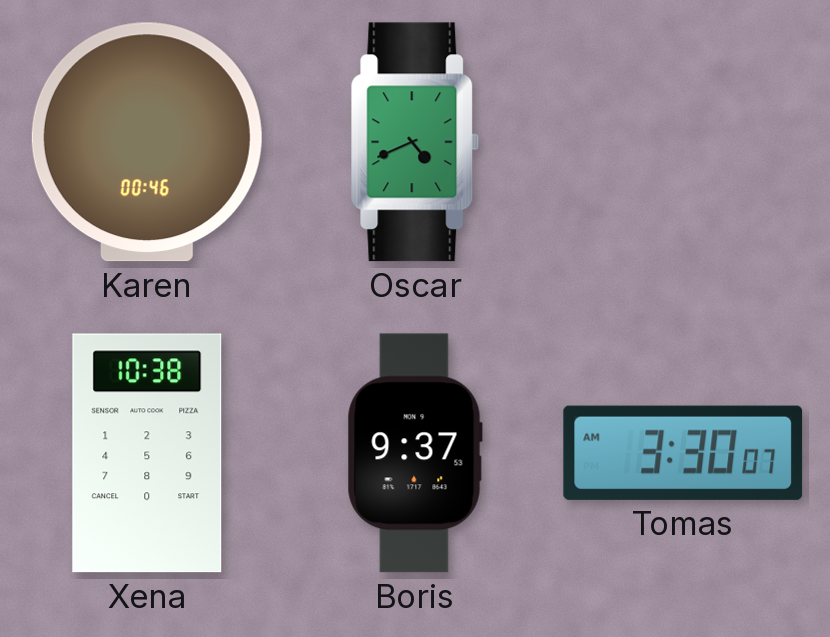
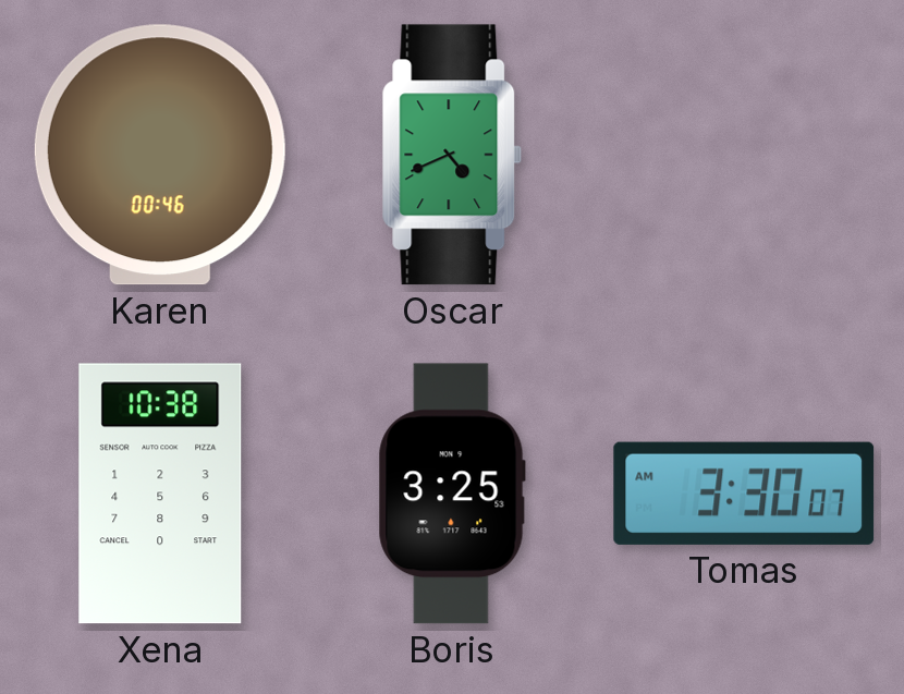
Boris: 9:37 -> 3:25
